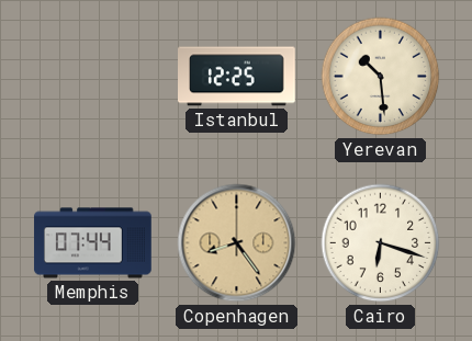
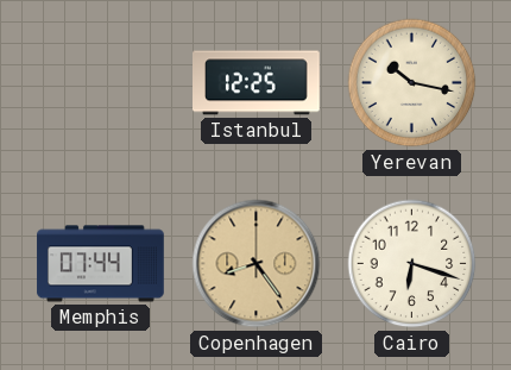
Yerevan: 10:29 -> 10:17
